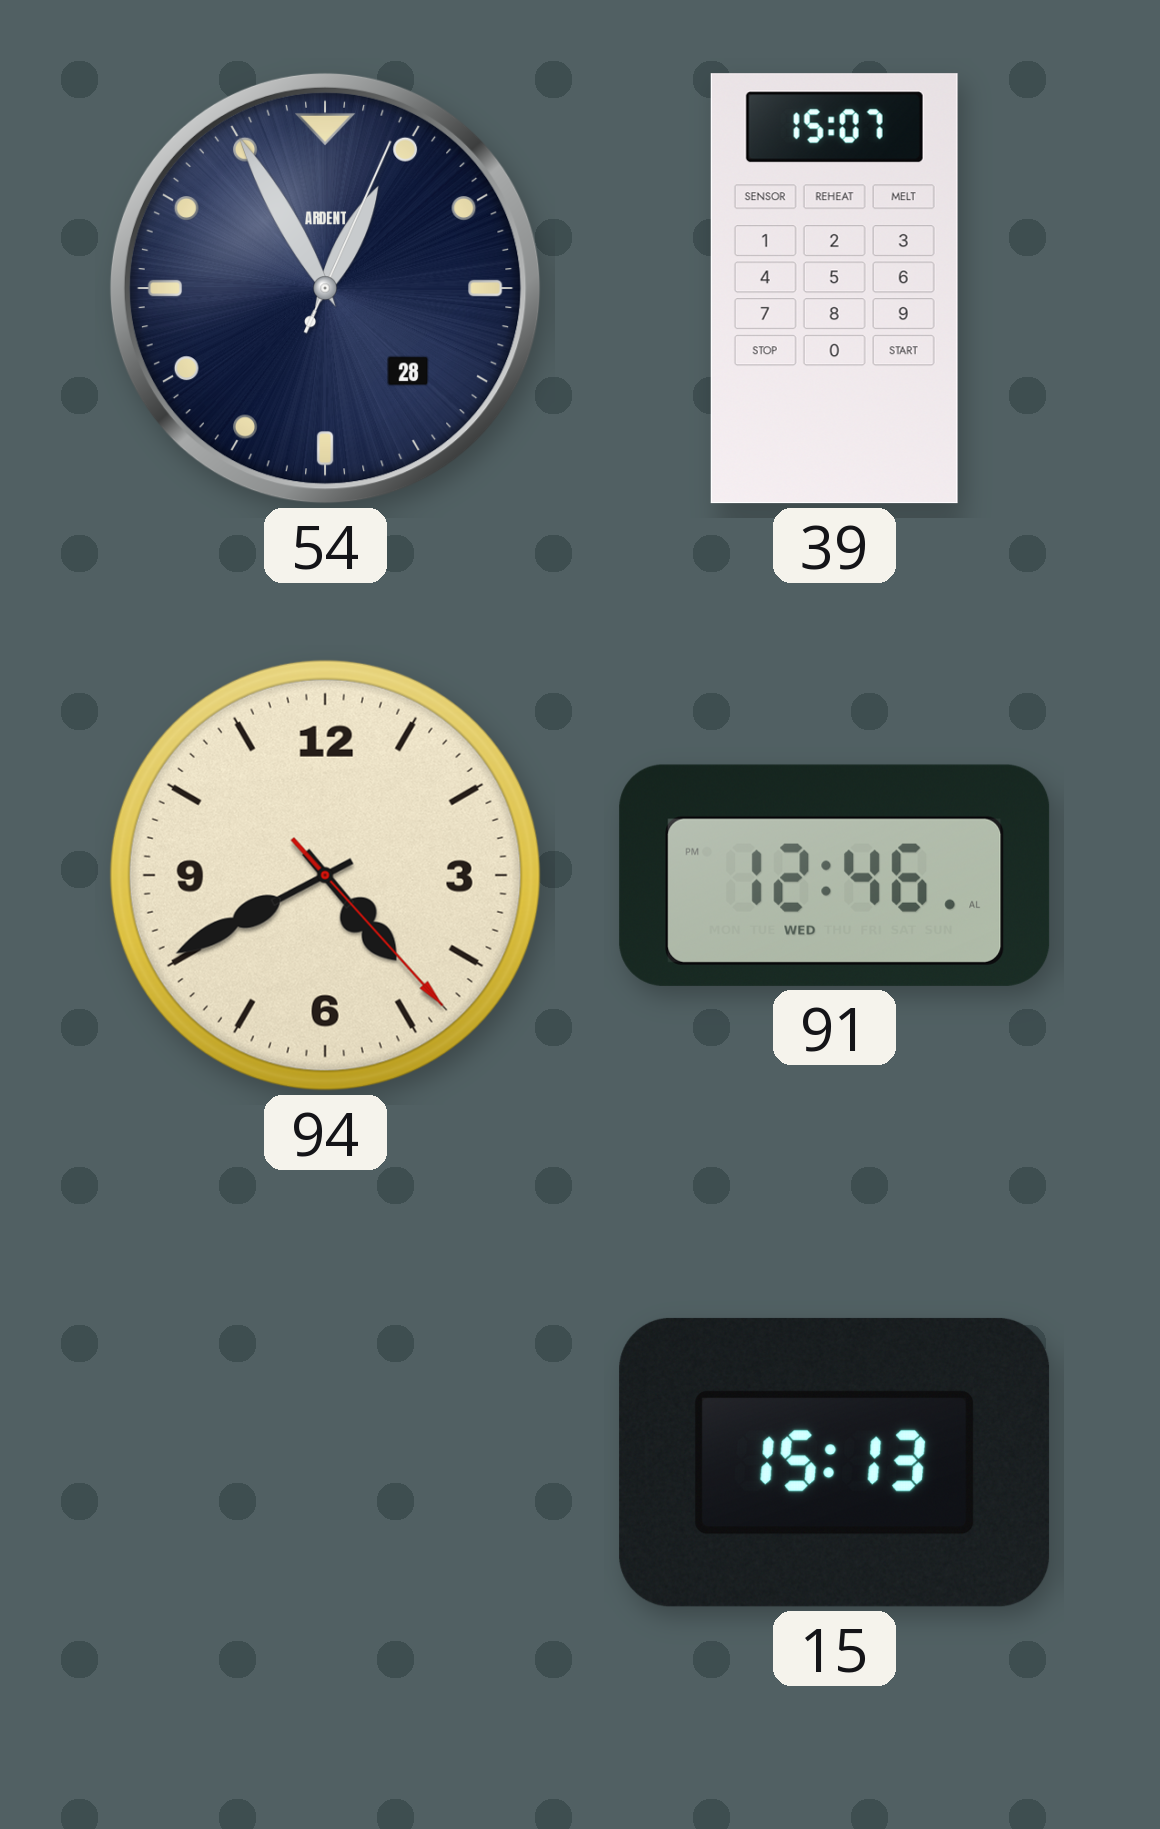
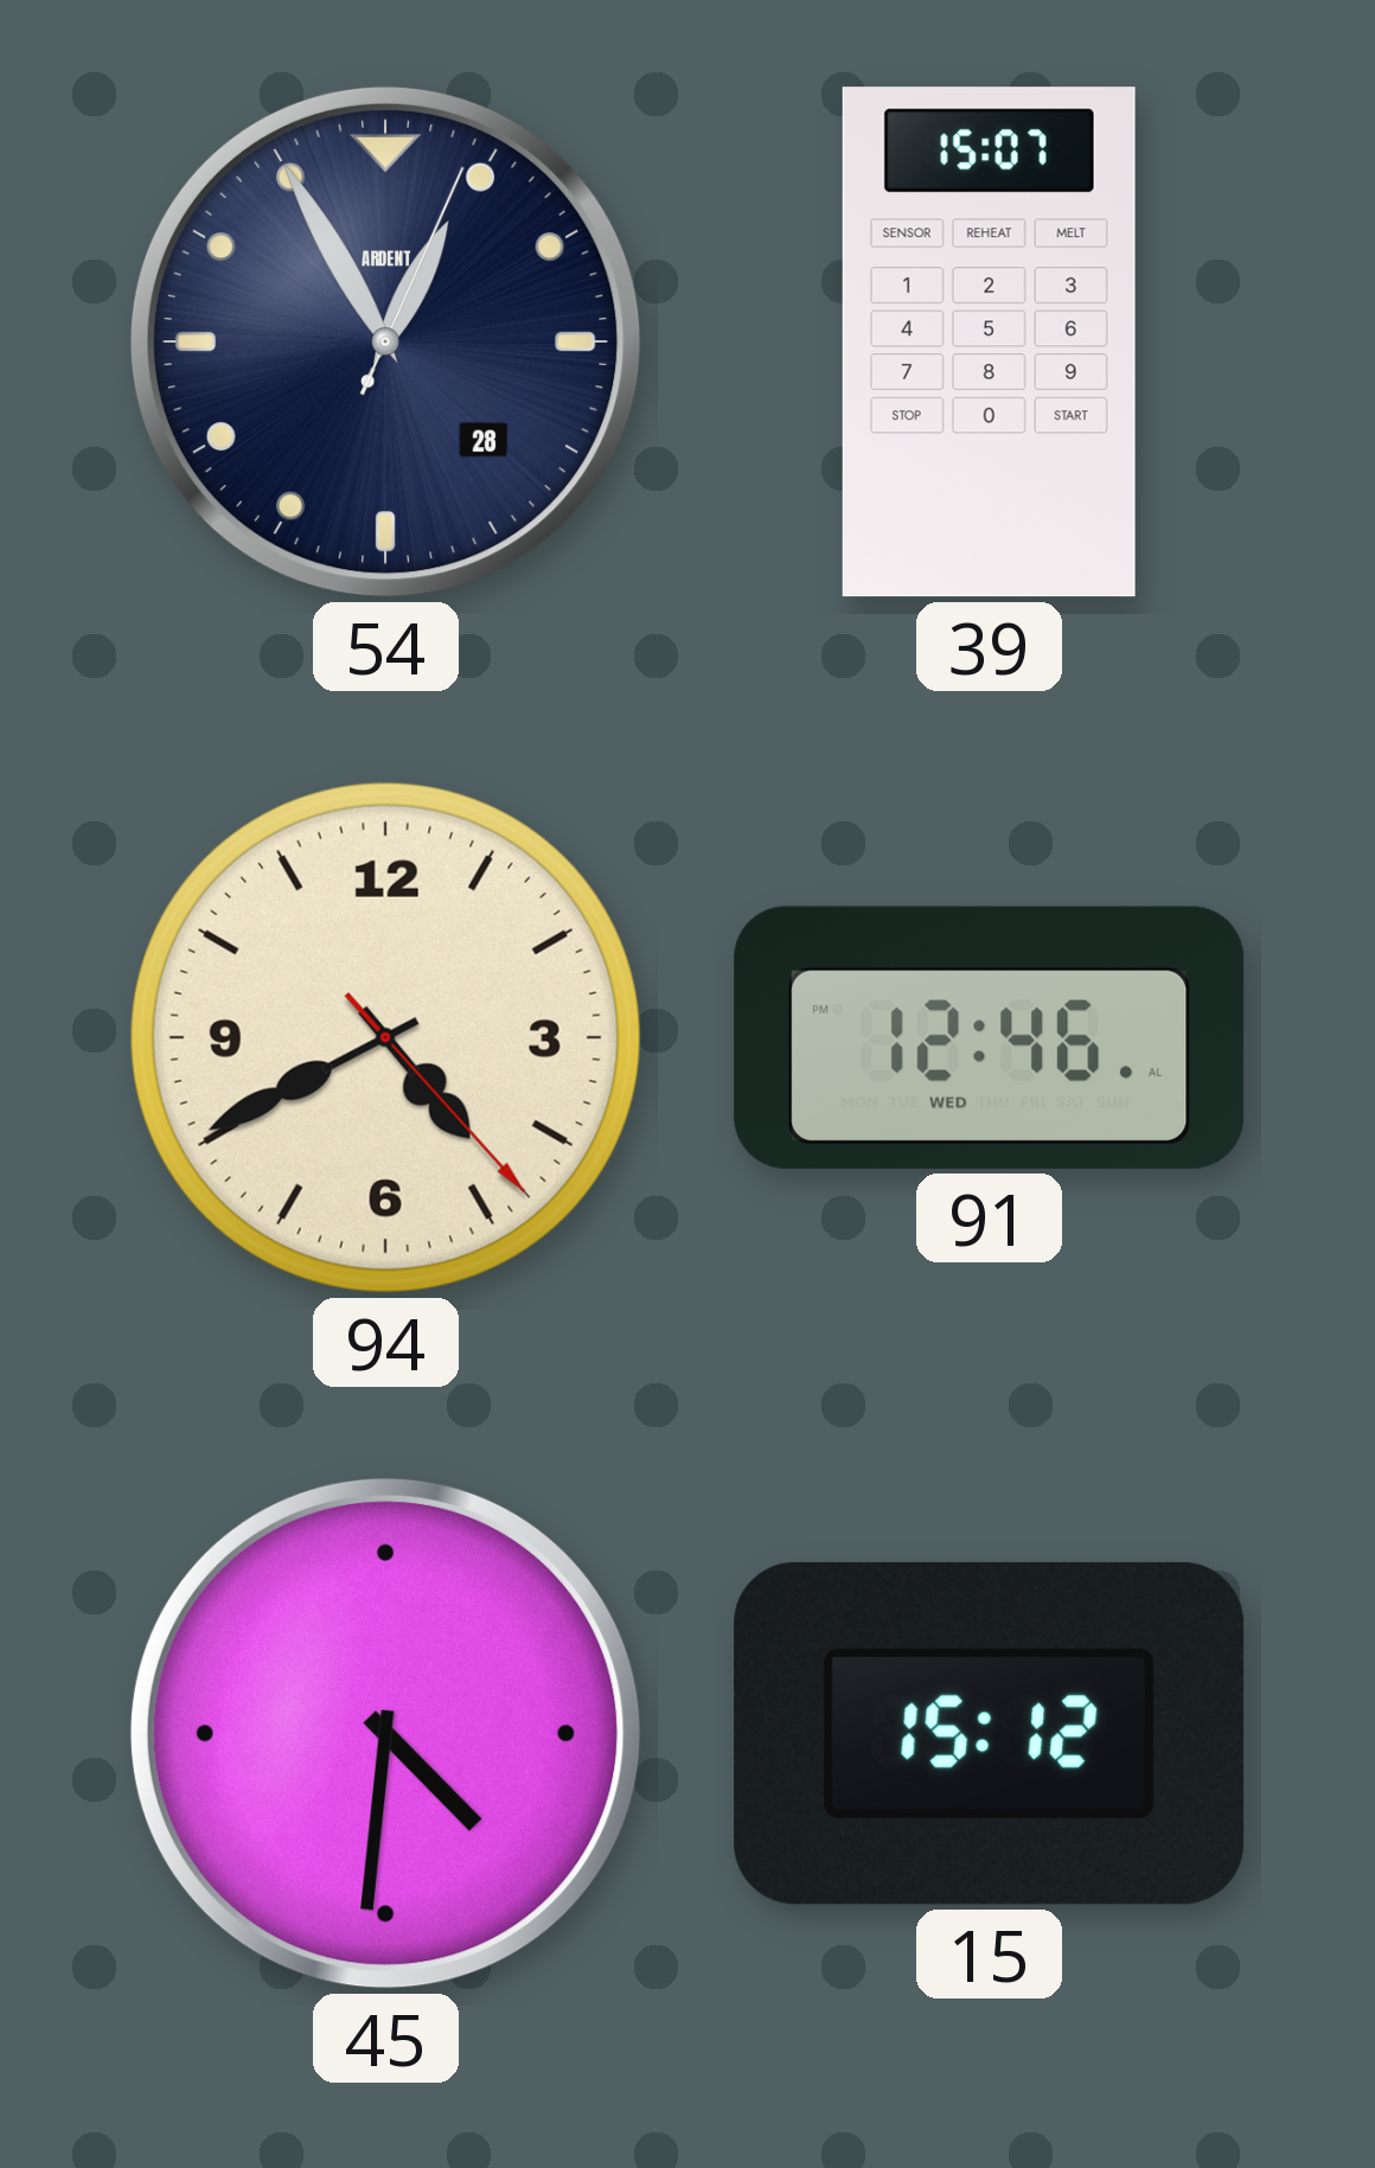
45: none -> 4:31
15: 15:13 -> 15:12
